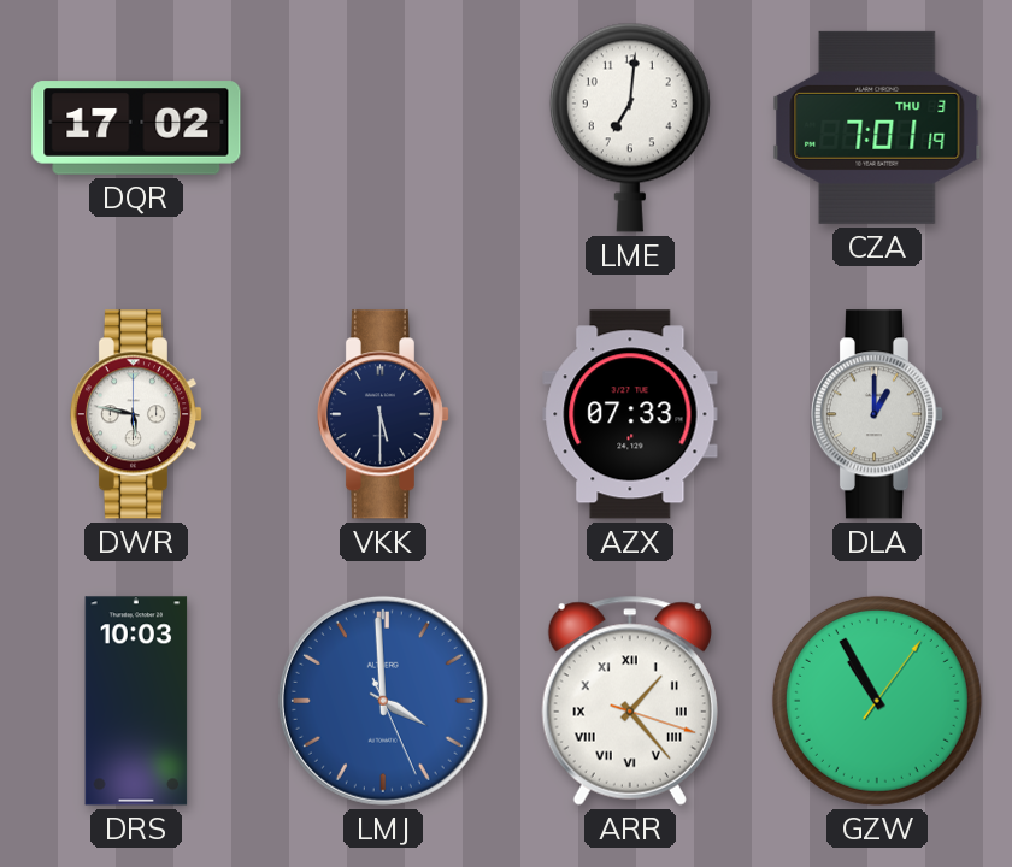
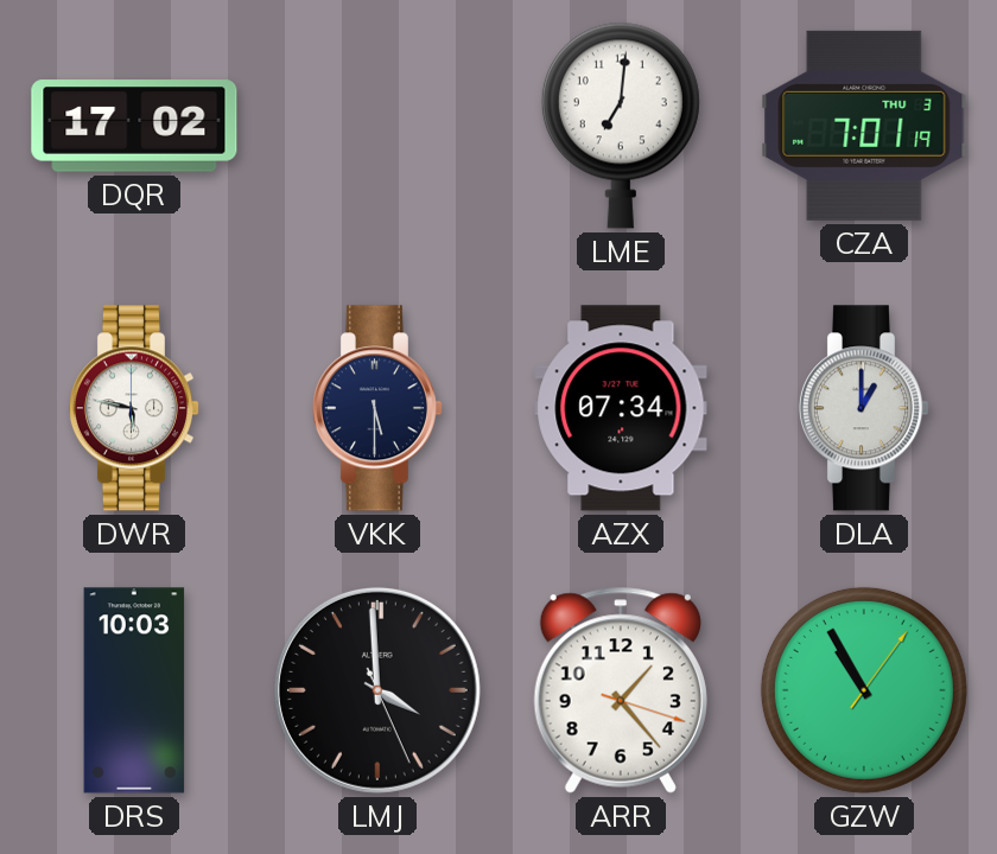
AZX: 07:33 -> 07:34
LMJ dial: blue -> black
ARR numerals: Roman -> Arabic
